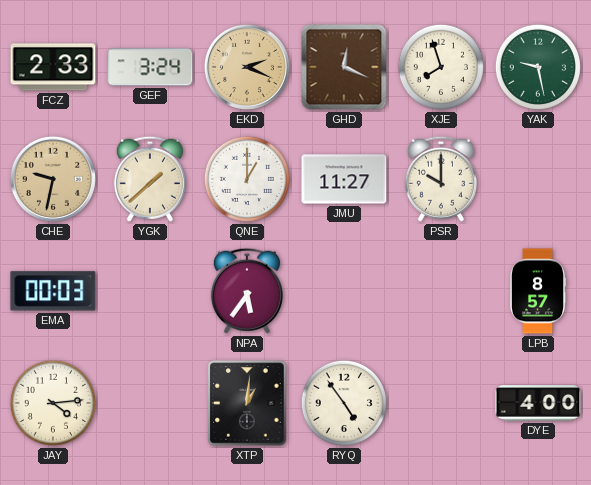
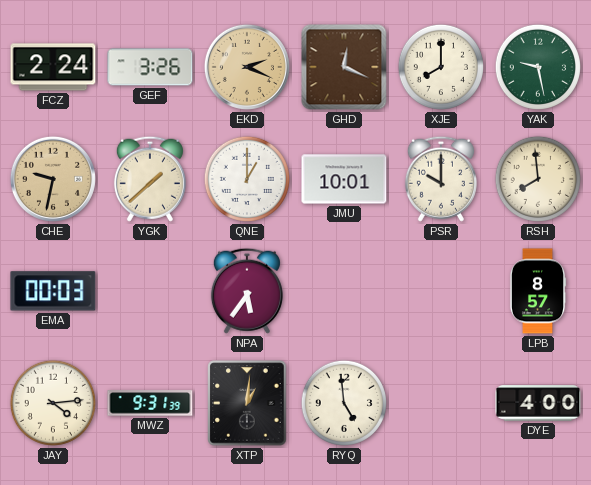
FCZ: 2:33 -> 2:24
GEF: 3:24 -> 3:26
XJE: 7:57 -> 8:00
JMU: 11:27 -> 10:01
RSH: none -> 7:59
MWZ: none -> 9:31
RYQ: 4:54 -> 4:59
